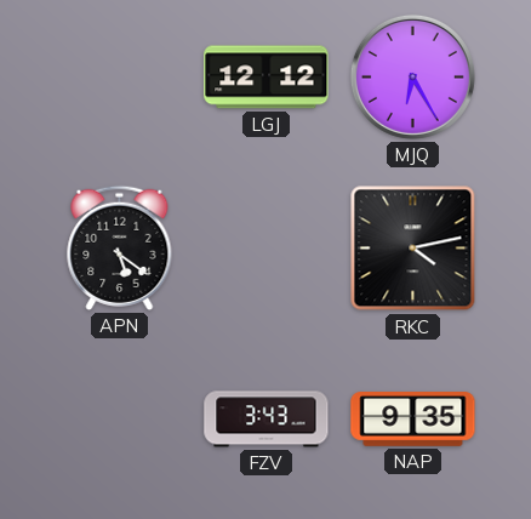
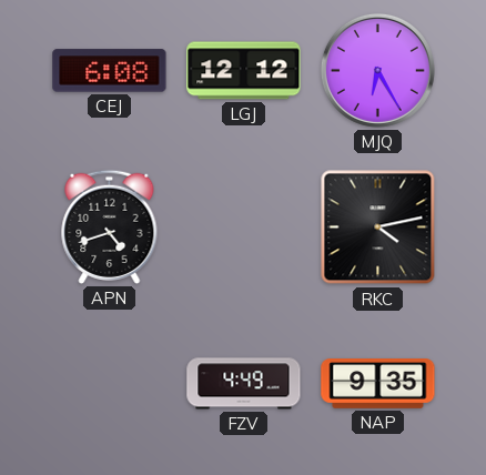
CEJ: none -> 6:08
APN: 5:21 -> 4:42
FZV: 3:43 -> 4:49
